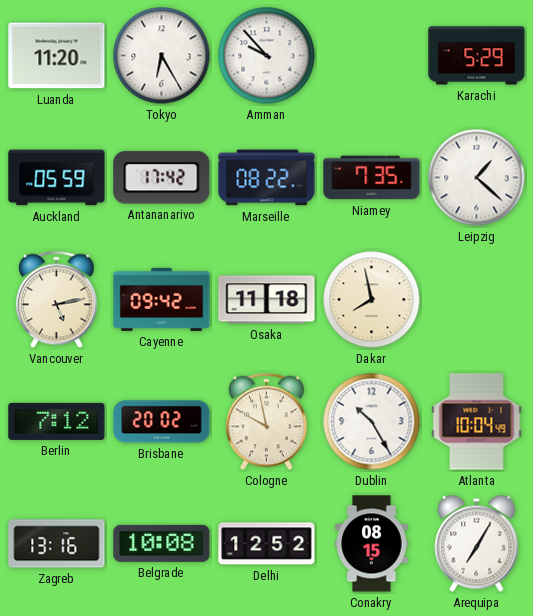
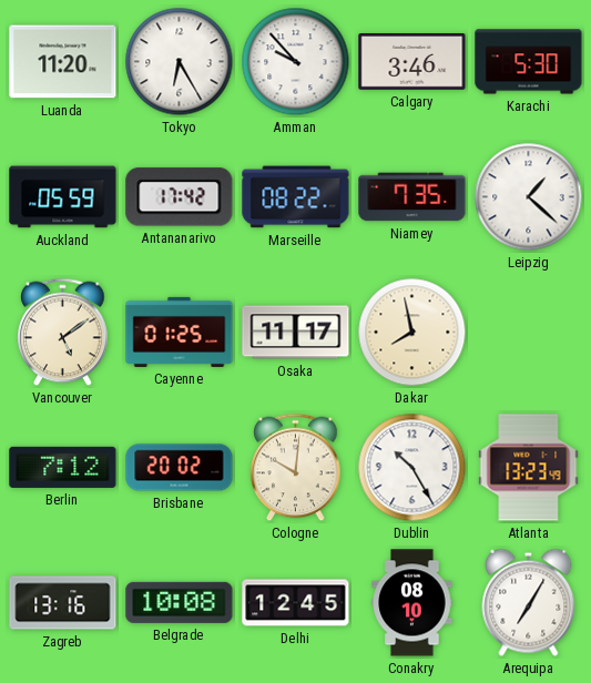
Calgary: none -> 3:46
Karachi: 5:29 -> 5:30
Vancouver: 5:13 -> 5:09
Cayenne: 09:42 -> 01:25
Osaka: 11:18 -> 11:17
Cologne: 9:58 -> 10:01
Atlanta: 10:04 -> 13:23
Delhi: 12:52 -> 12:45
Conakry: 08:15 -> 08:10
